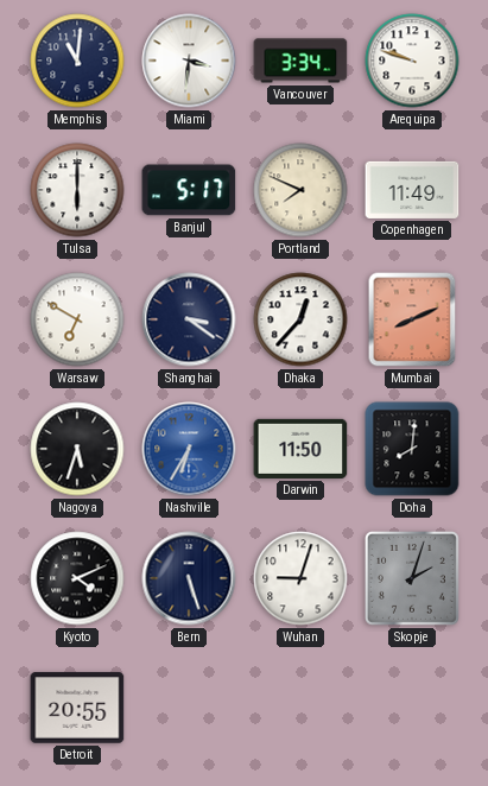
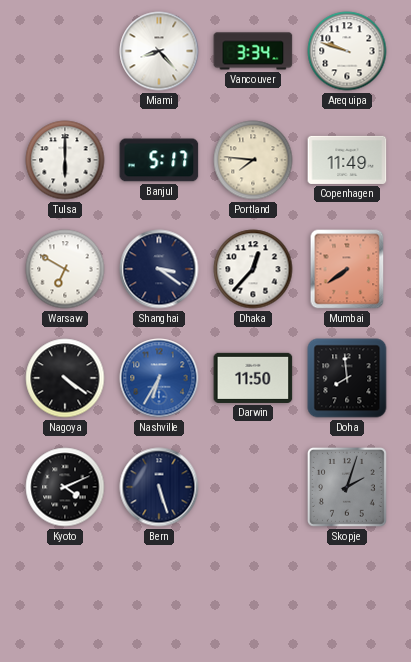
Memphis: 11:01 -> none
Miami: 3:31 -> 8:23
Portland: 7:49 -> 7:46
Mumbai: 8:11 -> 7:39
Nagoya: 5:33 -> 4:21
Doha: 8:01 -> 7:59
Wuhan: 9:03 -> none
Detroit: 20:55 -> none
